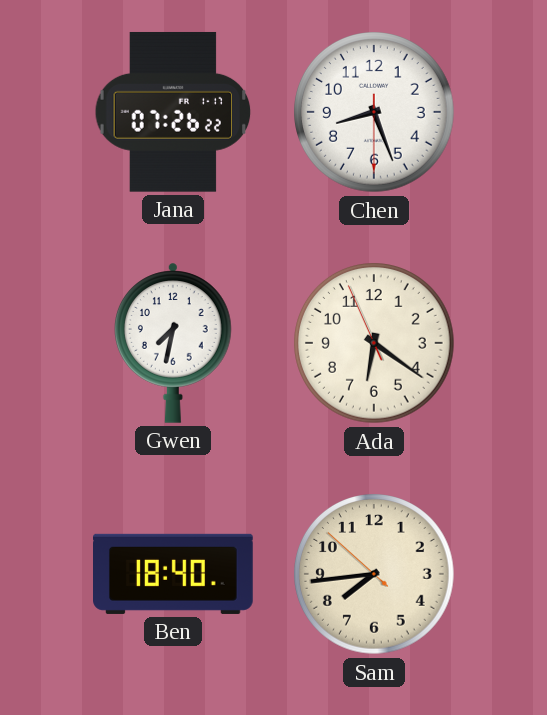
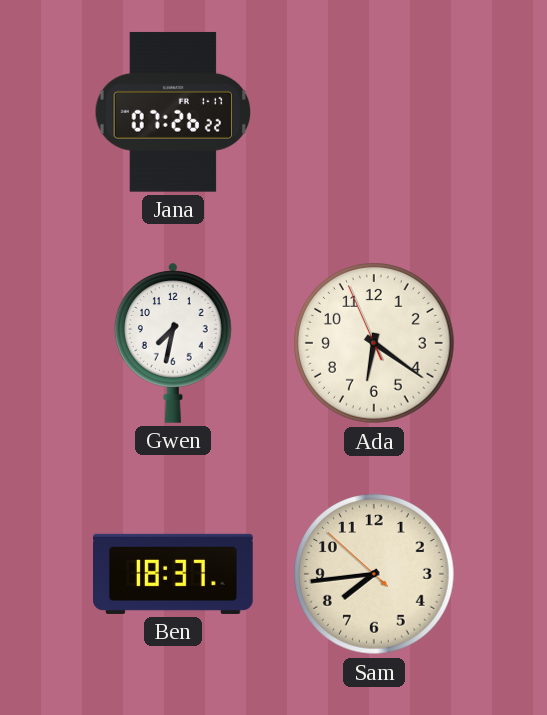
Chen: 8:26 -> none
Ben: 18:40 -> 18:37
